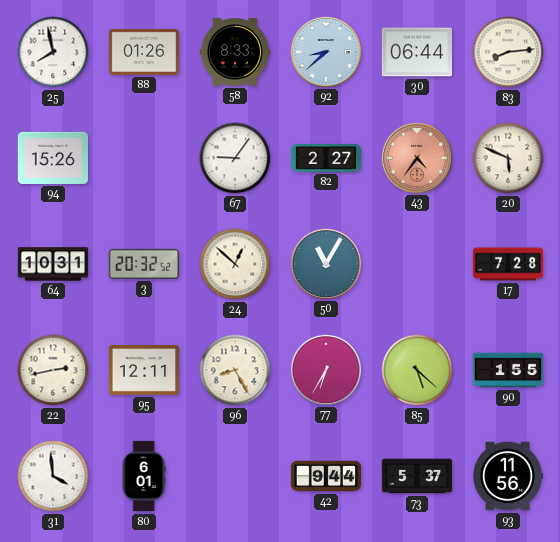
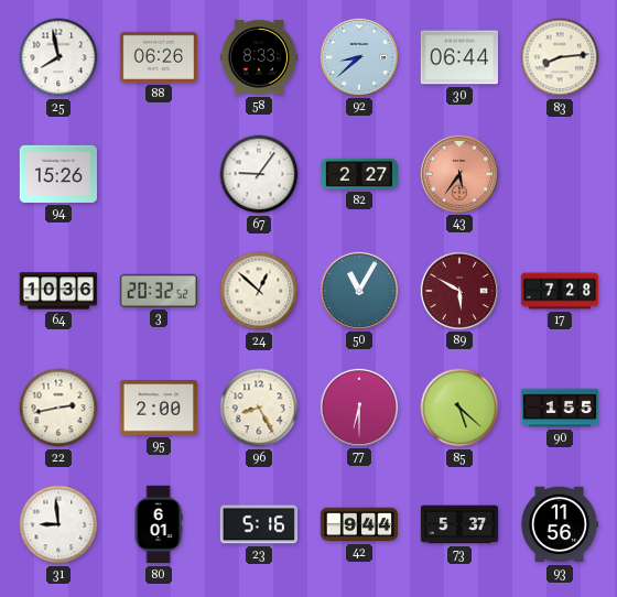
88: 01:26 -> 06:26
43: 4:36 -> 5:36
20: 5:49 -> none
64: 10:31 -> 10:36
89: none -> 5:50
95: 12:11 -> 2:00
77: 6:35 -> 6:30
31: 3:59 -> 8:59
23: none -> 5:16
